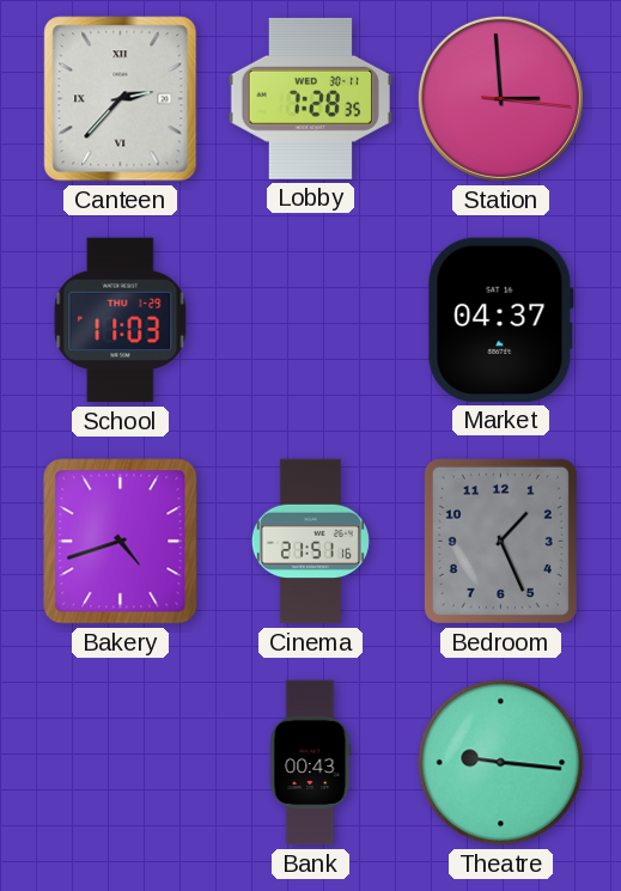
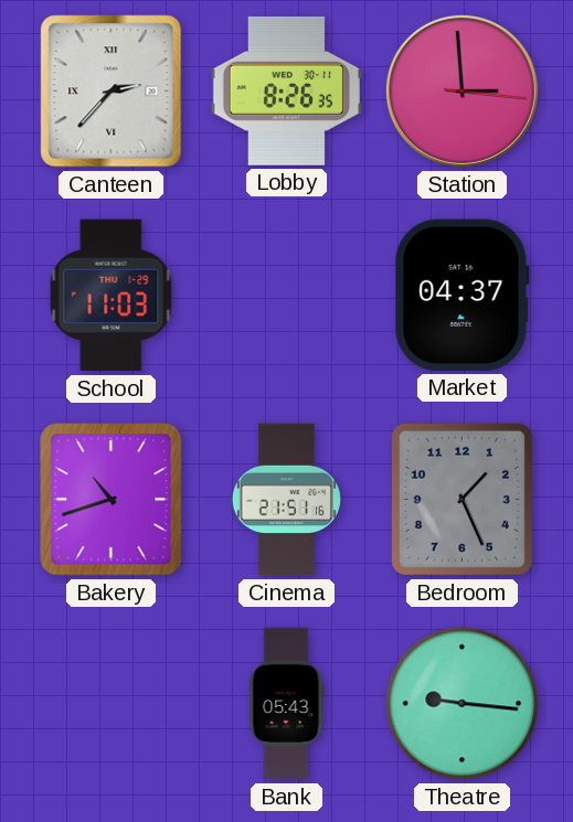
Lobby: 7:28 -> 8:26
Bakery: 4:42 -> 10:42
Bank: 00:43 -> 05:43
